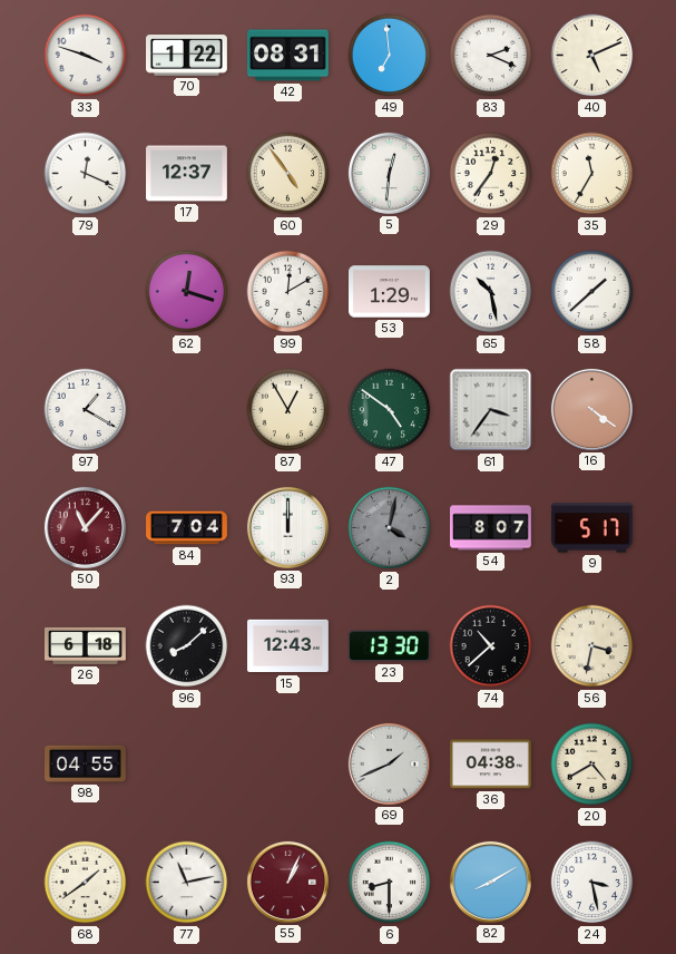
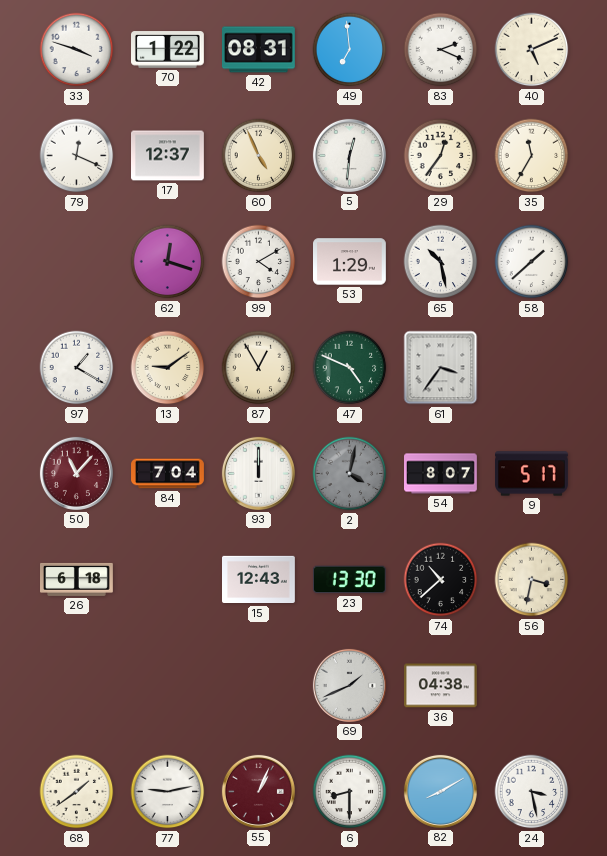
60: 4:54 -> 4:56
99: 12:10 -> 4:10
13: none -> 9:09
47: 4:51 -> 4:49
16: 4:21 -> none
96: 8:08 -> none
98: 04:55 -> none
20: 4:40 -> none
77: 11:13 -> 9:13
